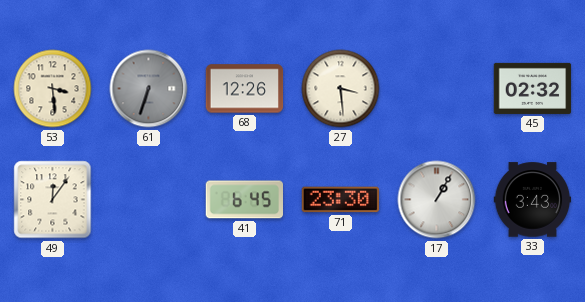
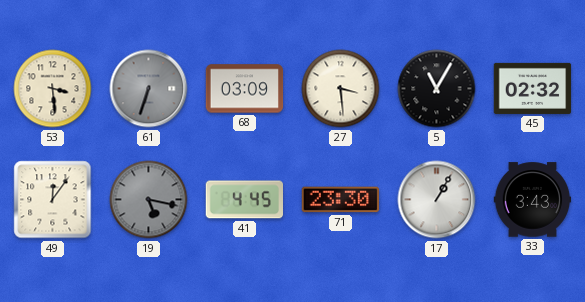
68: 12:26 -> 03:09
5: none -> 11:05
19: none -> 5:17
41: 6:45 -> 4:45
